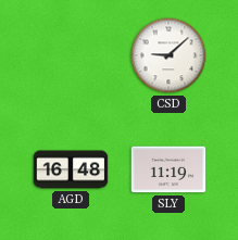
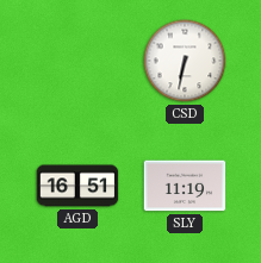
CSD: 9:08 -> 6:32
AGD: 16:48 -> 16:51
